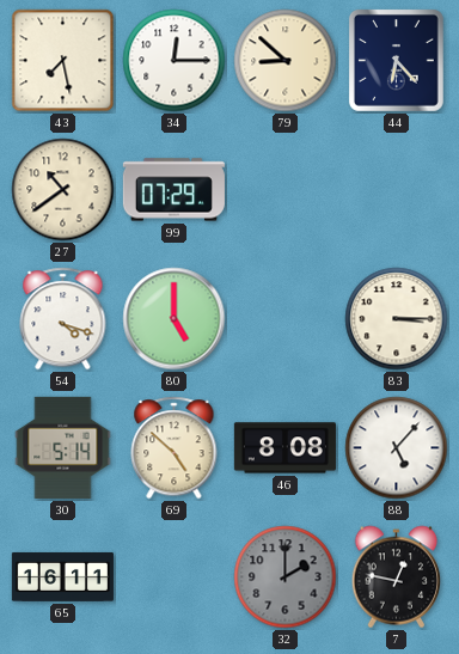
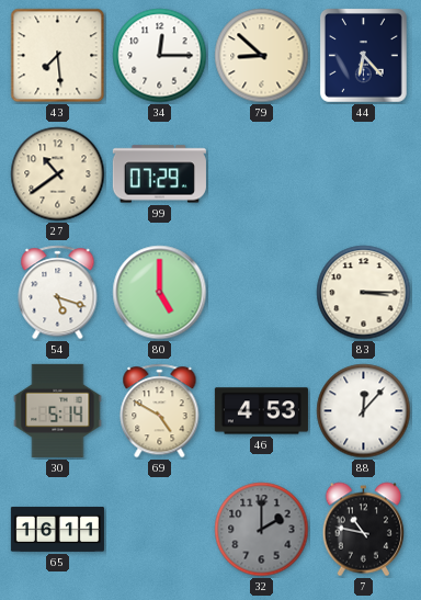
43: 7:28 -> 7:29
54: 4:18 -> 5:18
69: 4:52 -> 4:50
46: 8:08 -> 4:53
88: 5:07 -> 12:07
7: 12:47 -> 10:47
